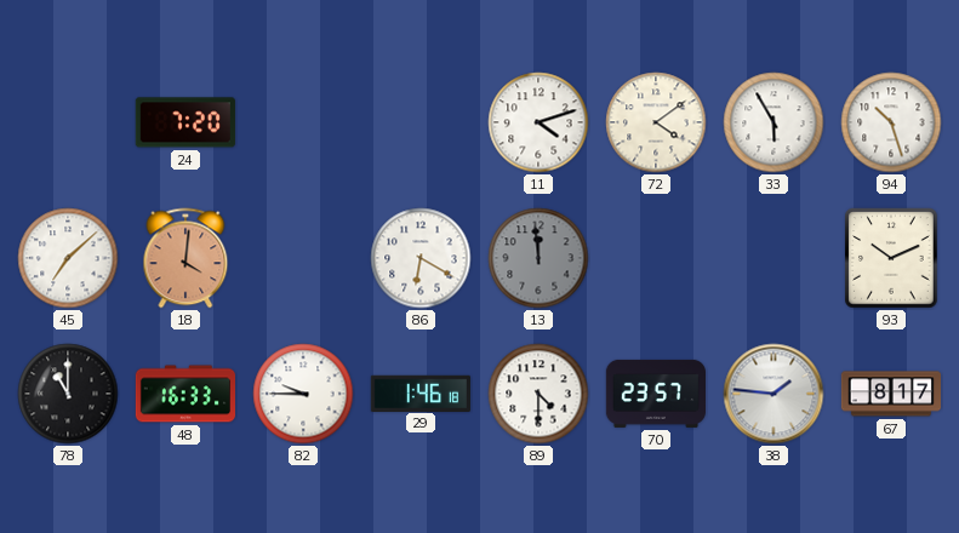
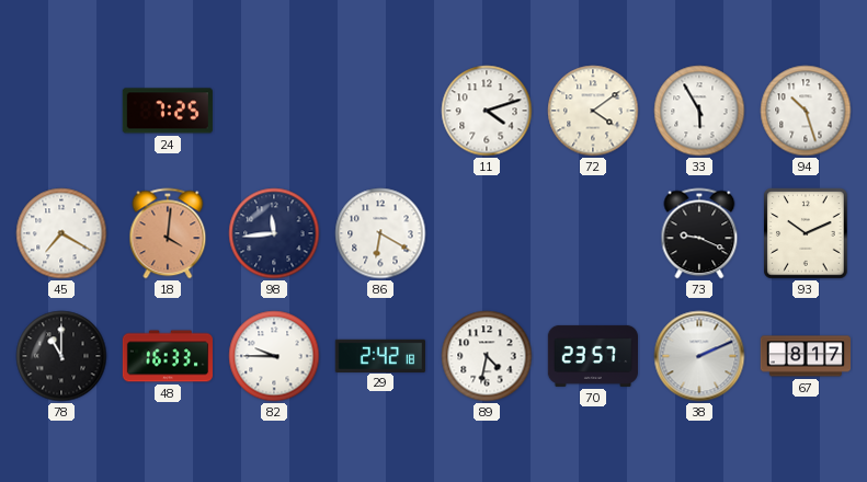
24: 7:20 -> 7:25
45: 7:08 -> 7:20
98: none -> 11:44
13: 11:59 -> none
73: none -> 9:19
29: 1:46 -> 2:42
89: 4:30 -> 4:32
38: 1:46 -> 2:11
